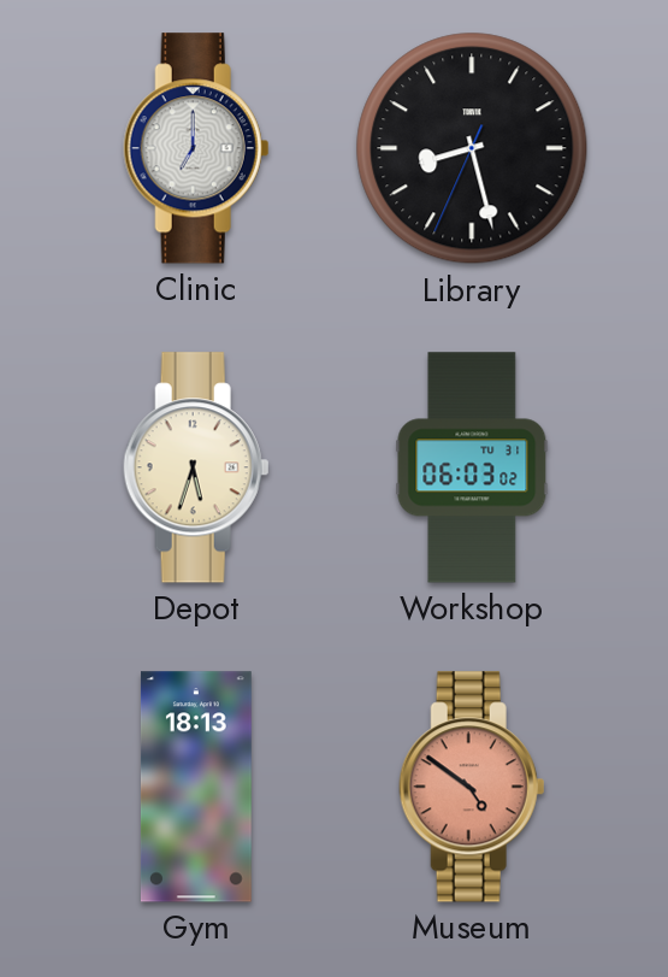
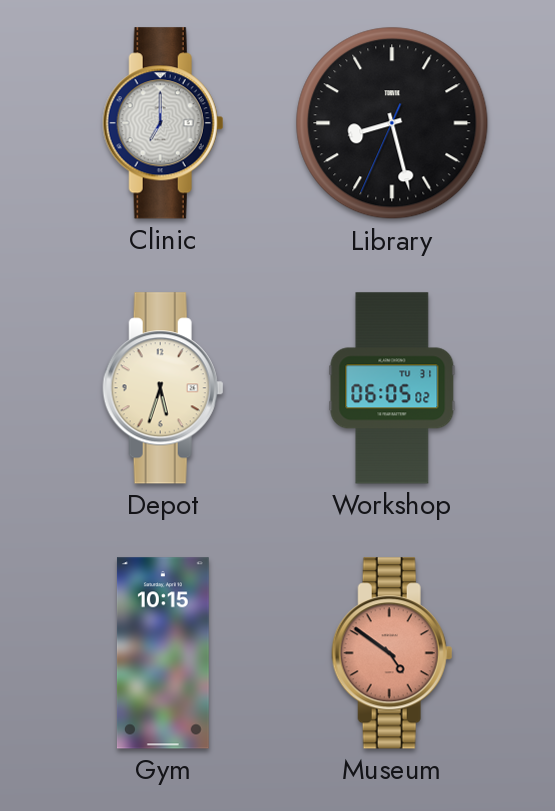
Workshop: 06:03 -> 06:05
Gym: 18:13 -> 10:15
